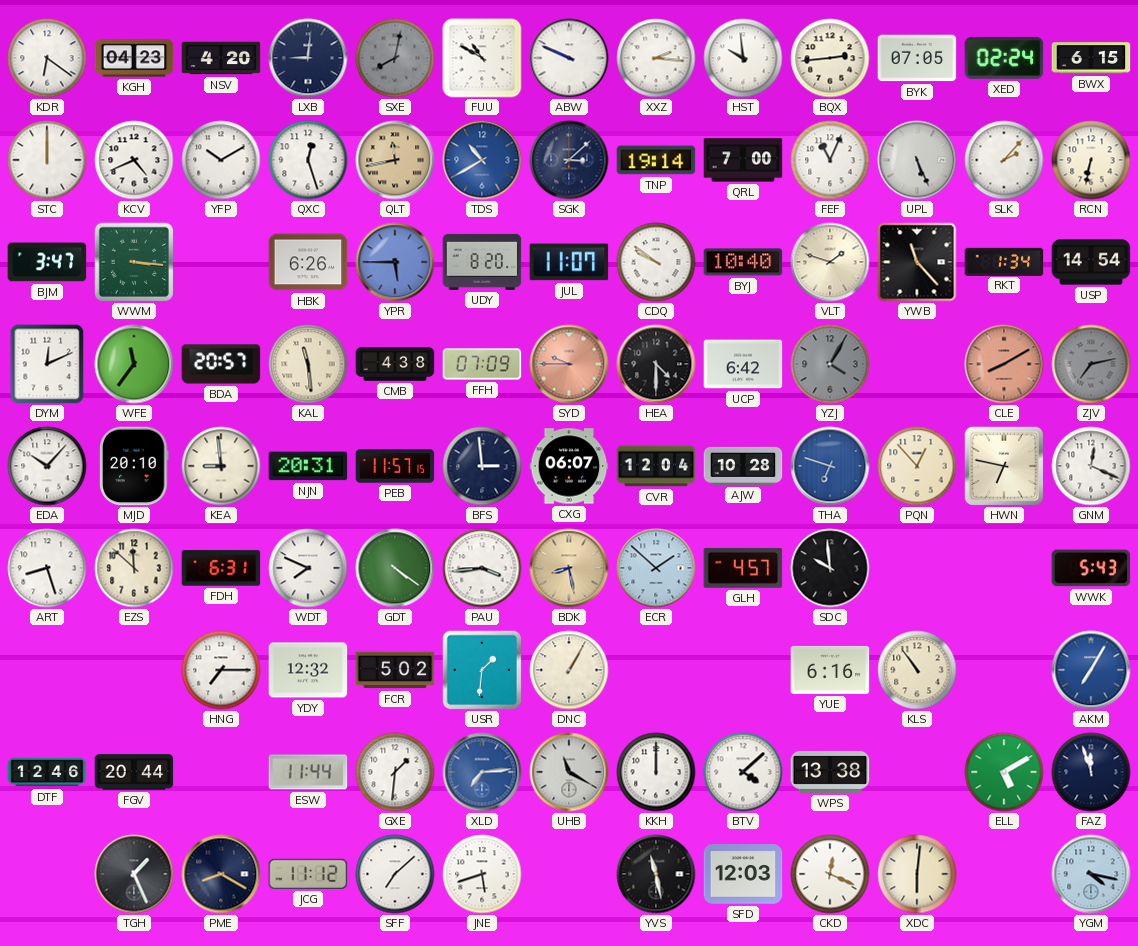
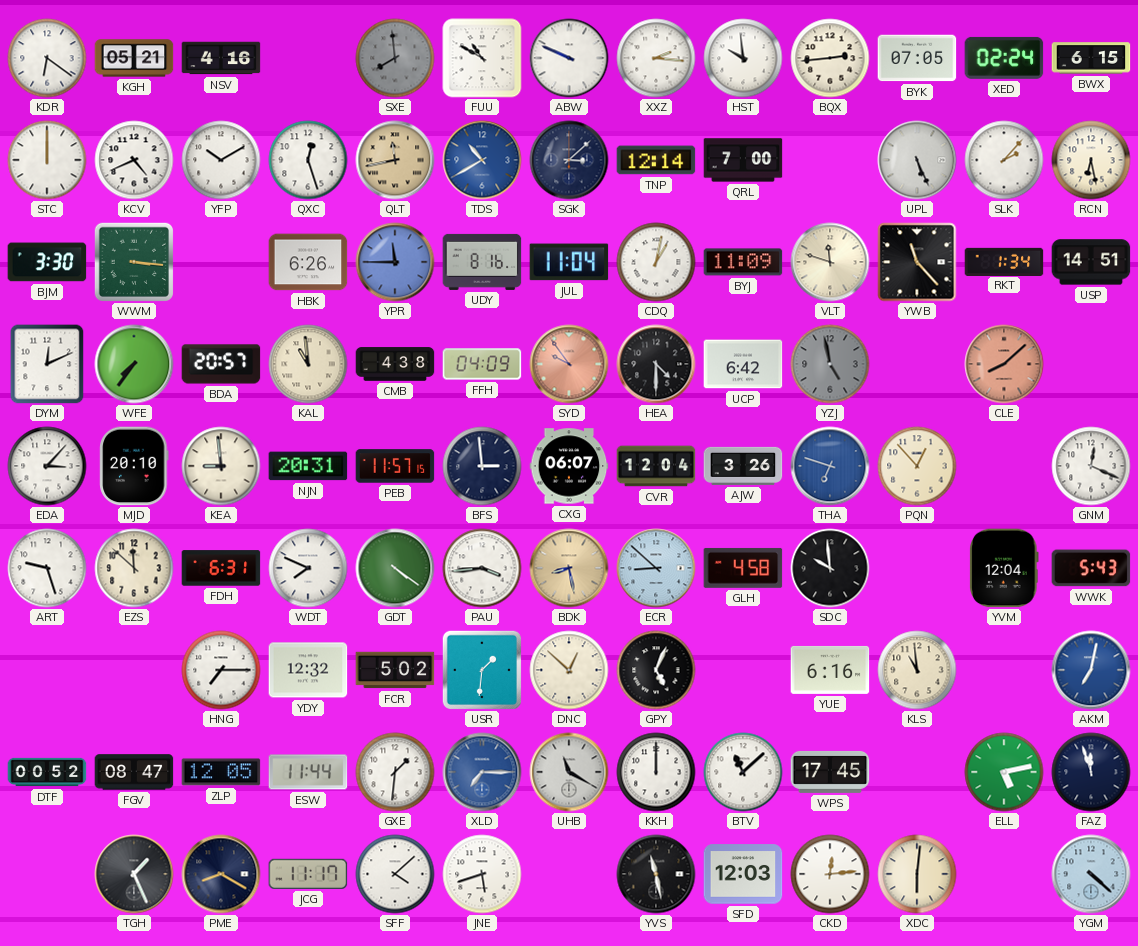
KGH: 04:23 -> 05:21
NSV: 4:20 -> 4:16
LXB: 9:01 -> none
SXE: 8:02 -> 7:59
TNP: 19:14 -> 12:14
FEF: 11:04 -> none
RCN: 6:32 -> 6:28
BJM: 3:47 -> 3:30
YPR: 5:45 -> 11:45
UDY: 8:20 -> 8:16
JUL: 11:07 -> 11:04
CDQ: 9:51 -> 1:02
BYJ: 10:40 -> 11:09
VLT: 1:48 -> 11:48
USP: 14:54 -> 14:51
WFE: 11:36 -> 7:36
KAL: 11:29 -> 10:59
FFH: 07:09 -> 04:09
SYD: 9:45 -> 9:54
YZJ: 4:05 -> 4:58
CLE: 8:10 -> 8:08
ZJV: 7:13 -> none
EDA: 10:07 -> 3:07
AJW: 10:28 -> 3:26
HWN: 6:47 -> none
ART: 8:27 -> 9:27
ECR: 1:52 -> 8:52
GLH: 4:57 -> 4:58
YVM: none -> 12:04
DNC: 1:05 -> 12:52
GPY: none -> 5:04
KLS: 10:54 -> 10:59
AKM: 7:05 -> 7:02
DTF: 12:46 -> 00:52
FGV: 20:44 -> 08:47
ZLP: none -> 12:05
XLD: 7:14 -> 7:15
BTV: 4:08 -> 11:08
WPS: 13:38 -> 17:45
ELL: 5:10 -> 5:13
JCG: 11:12 -> 11:17
SFF: 7:08 -> 4:08
CKD: 12:19 -> 12:14
YGM: 4:17 -> 4:22
